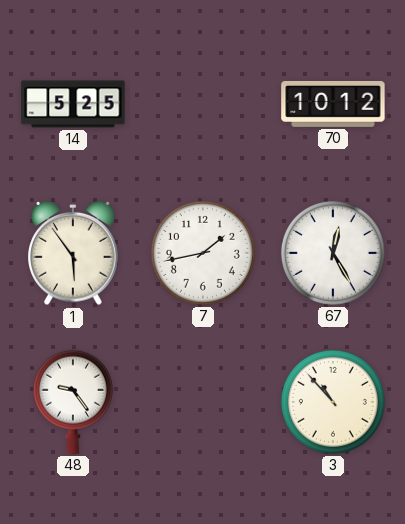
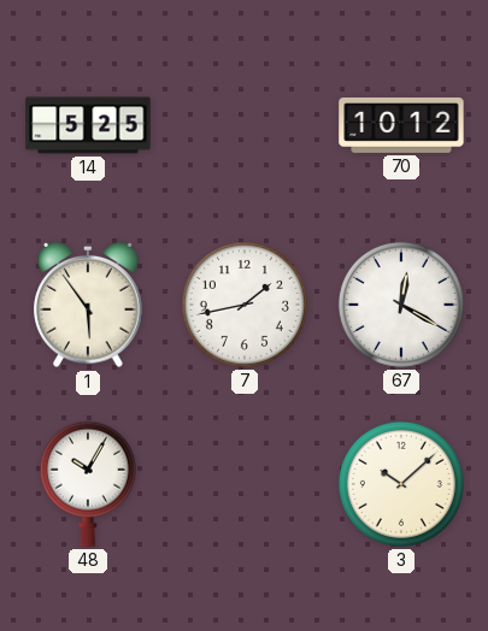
67: 12:25 -> 12:20
48: 9:24 -> 10:05
3: 10:53 -> 10:08
